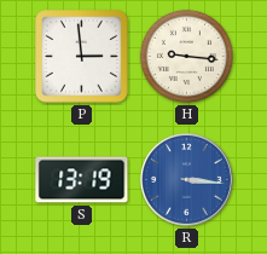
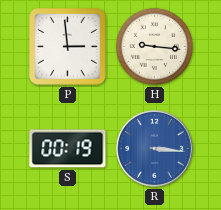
S: 13:19 -> 00:19
